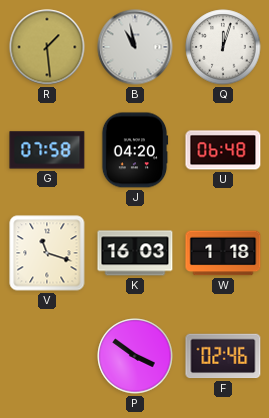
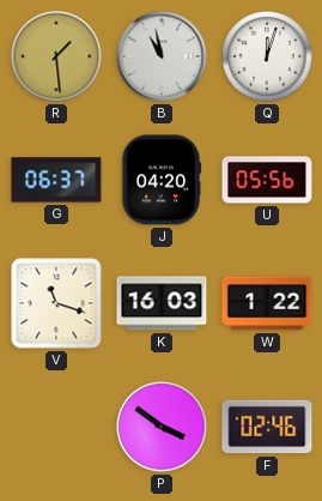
G: 07:58 -> 06:37
U: 06:48 -> 05:56
W: 1:18 -> 1:22
